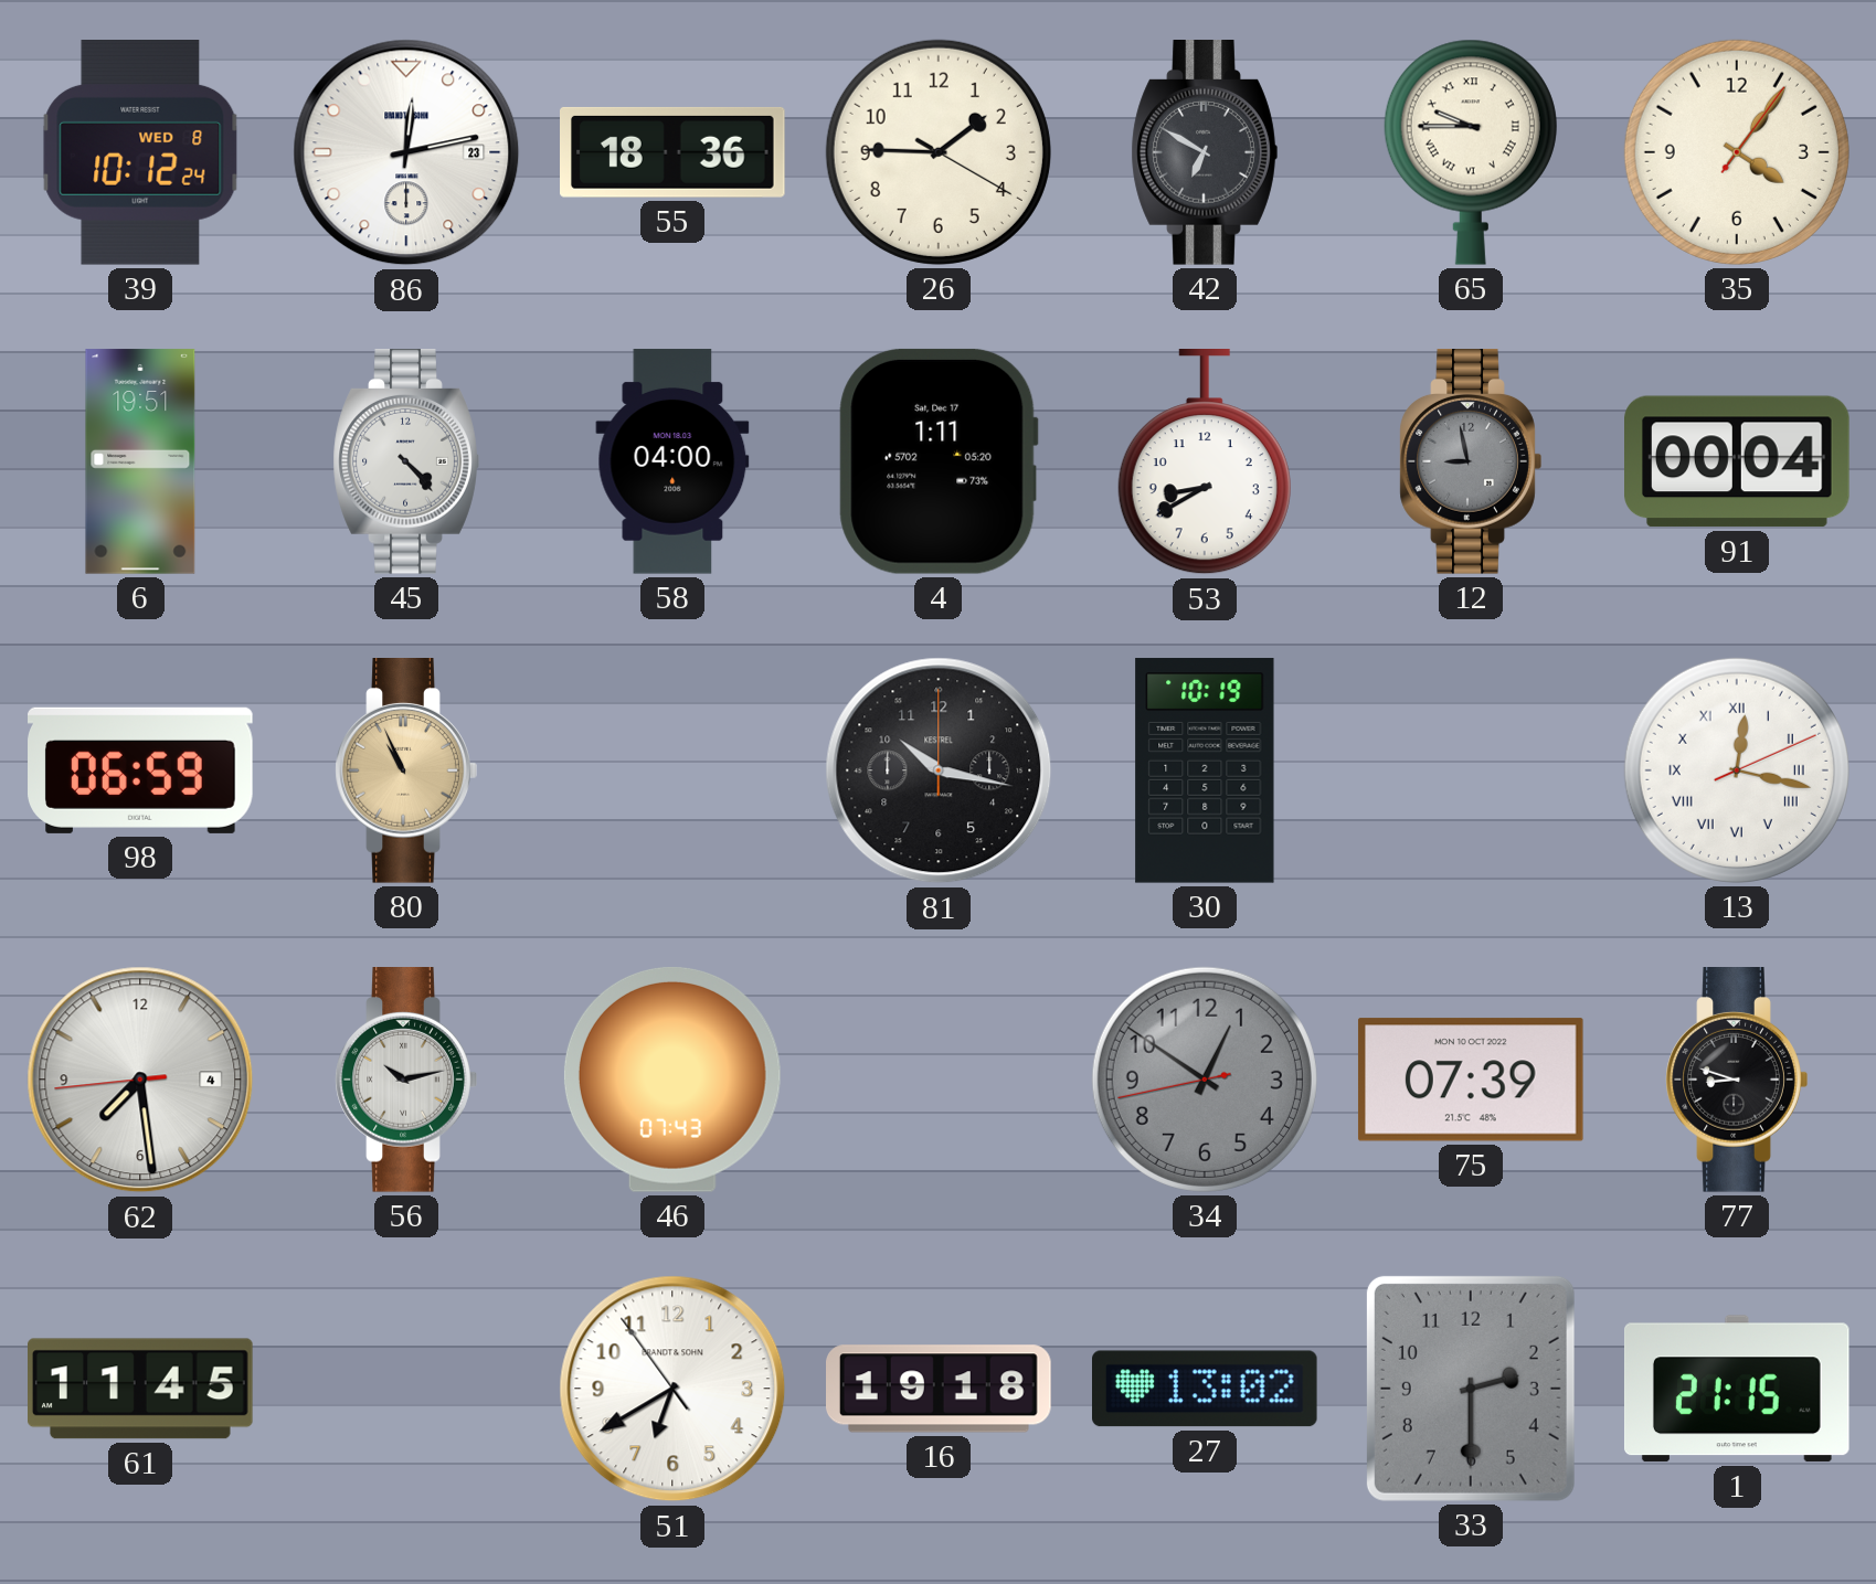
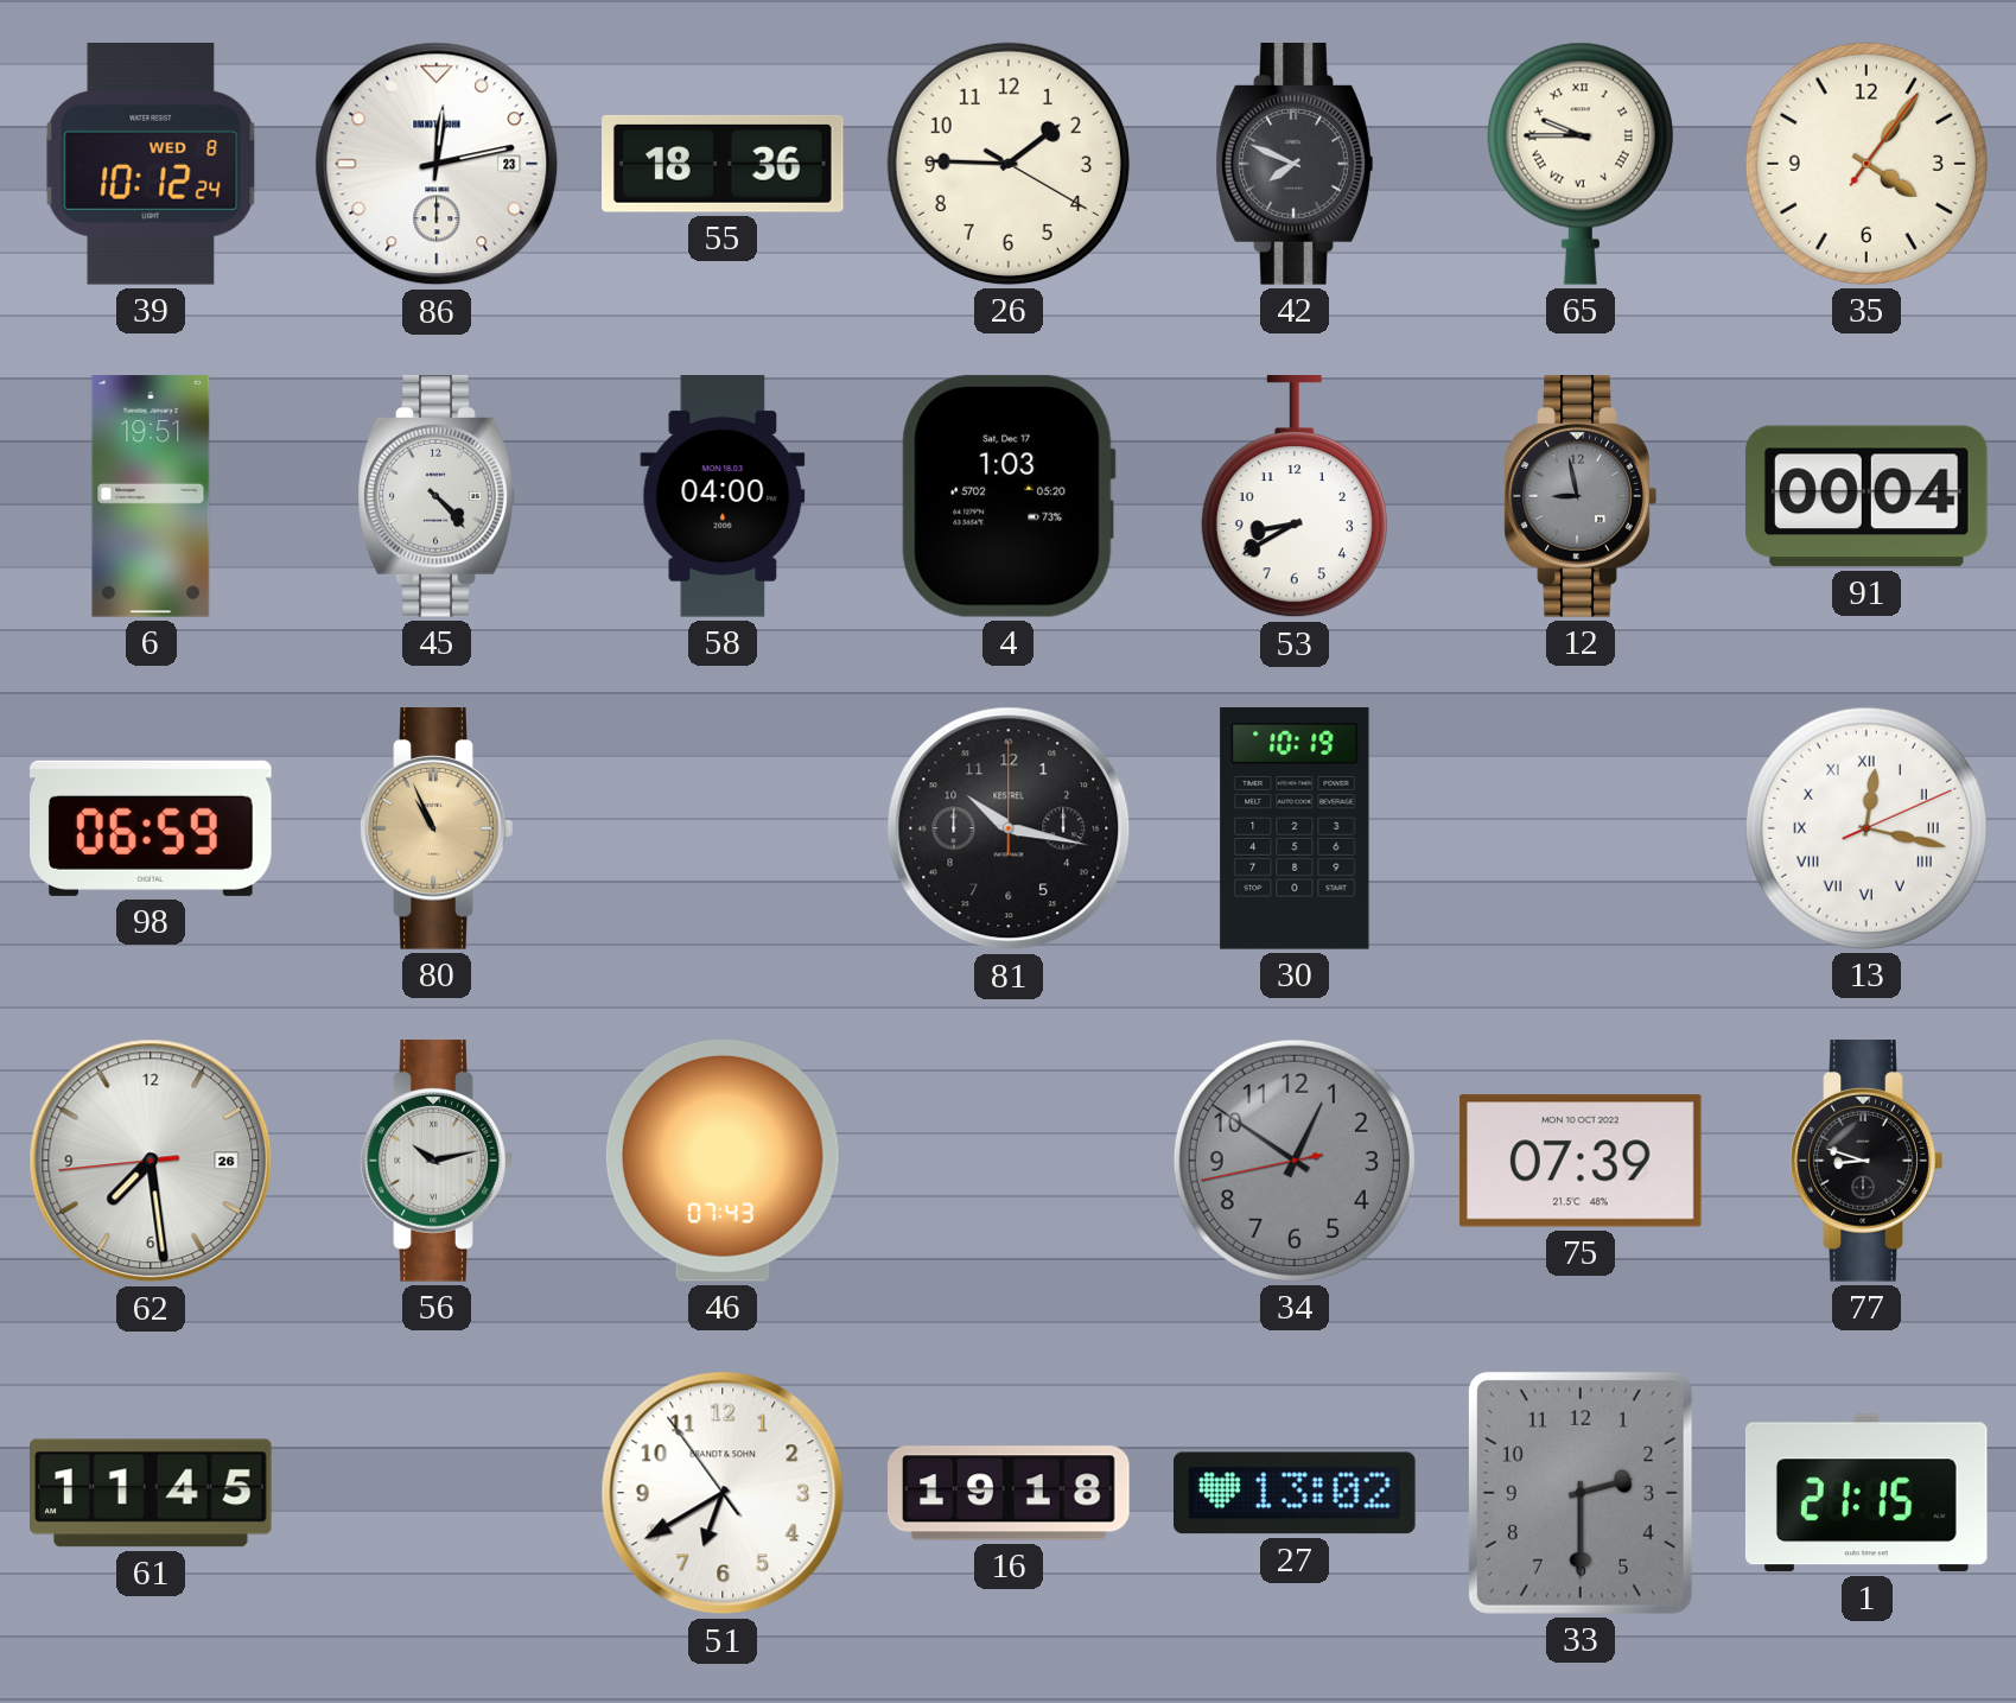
42: 6:50 -> 7:49
4: 1:11 -> 1:03
62 date: 4 -> 26
